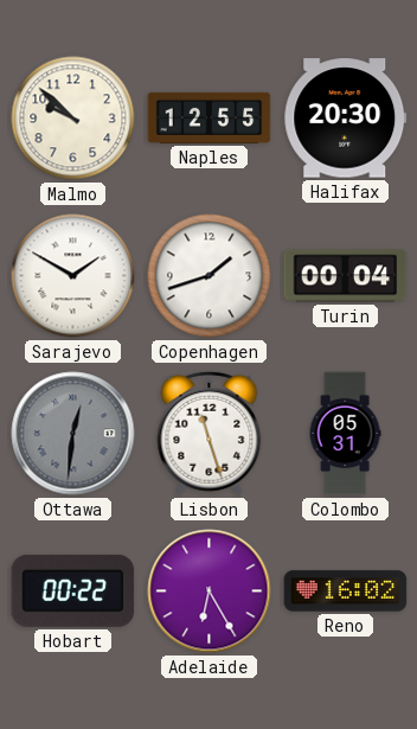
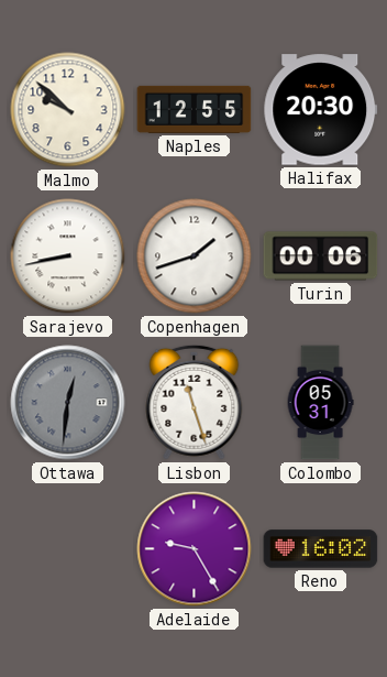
Sarajevo: 1:50 -> 8:43
Turin: 00:04 -> 00:06
Hobart: 00:22 -> none
Adelaide: 6:25 -> 9:25
